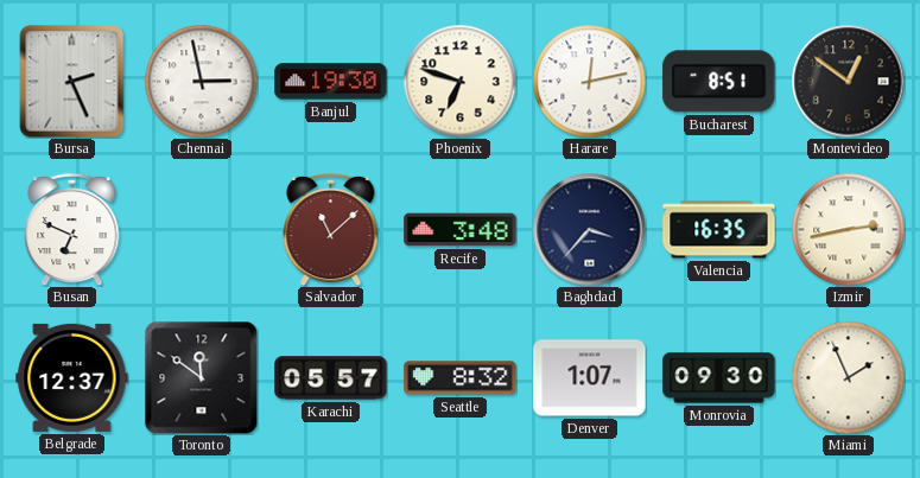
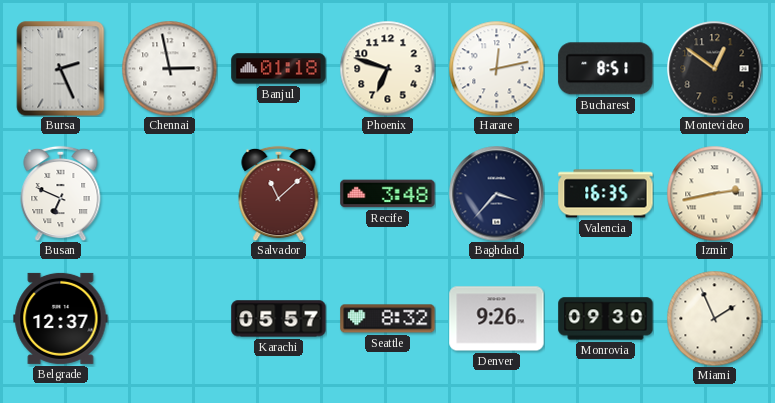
Banjul: 19:30 -> 01:18
Toronto: 11:51 -> none
Denver: 1:07 -> 9:26
